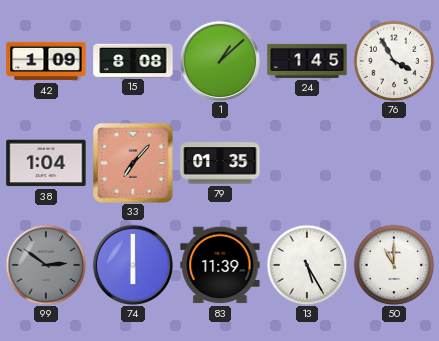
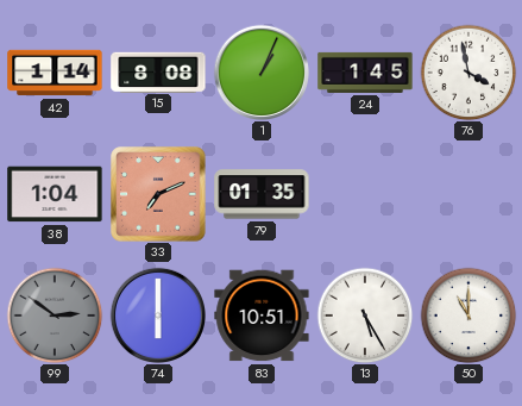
42: 1:09 -> 1:14
1: 1:08 -> 1:04
76: 3:55 -> 3:58
33: 7:07 -> 7:11
83: 11:39 -> 10:51
